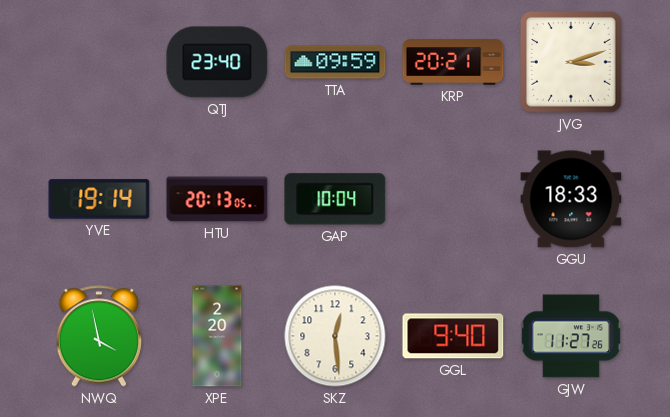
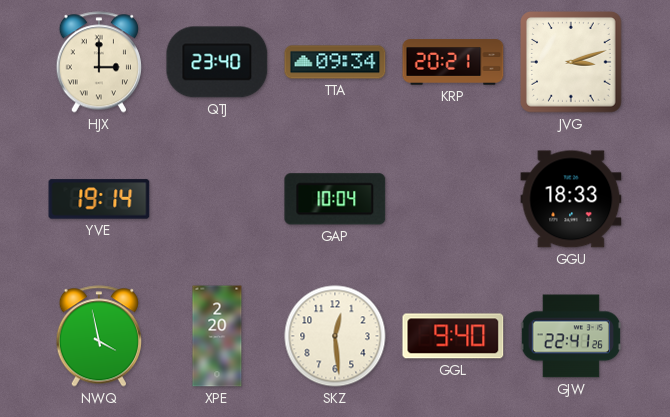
HJX: none -> 3:00
TTA: 09:59 -> 09:34
HTU: 20:13 -> none
GJW: 11:27 -> 22:41
